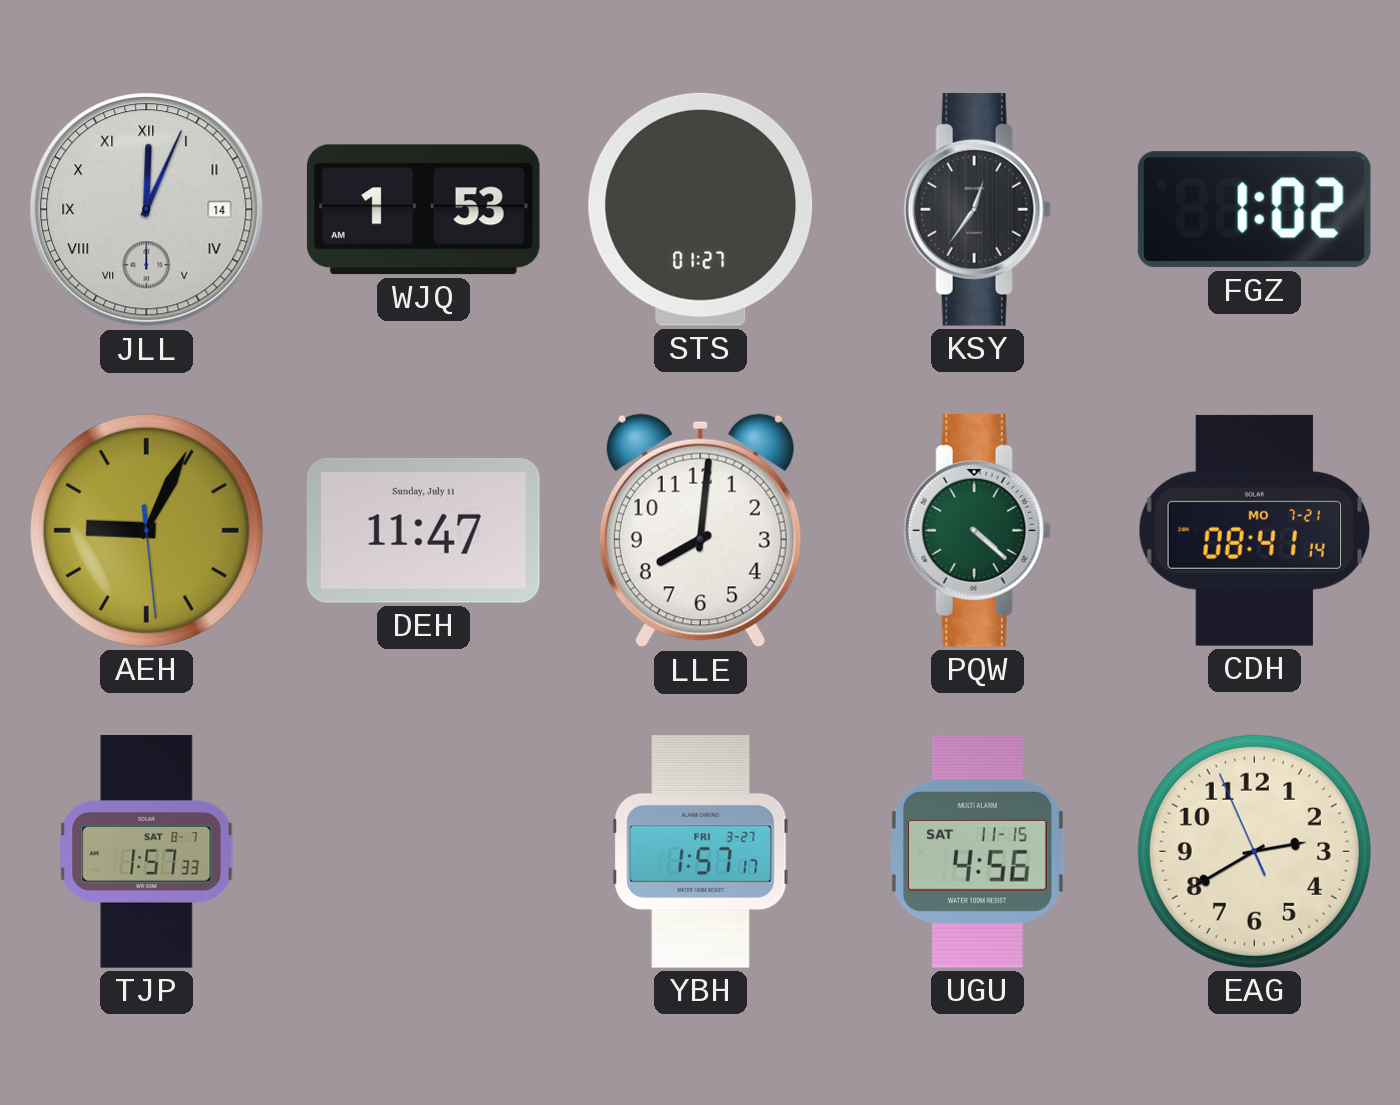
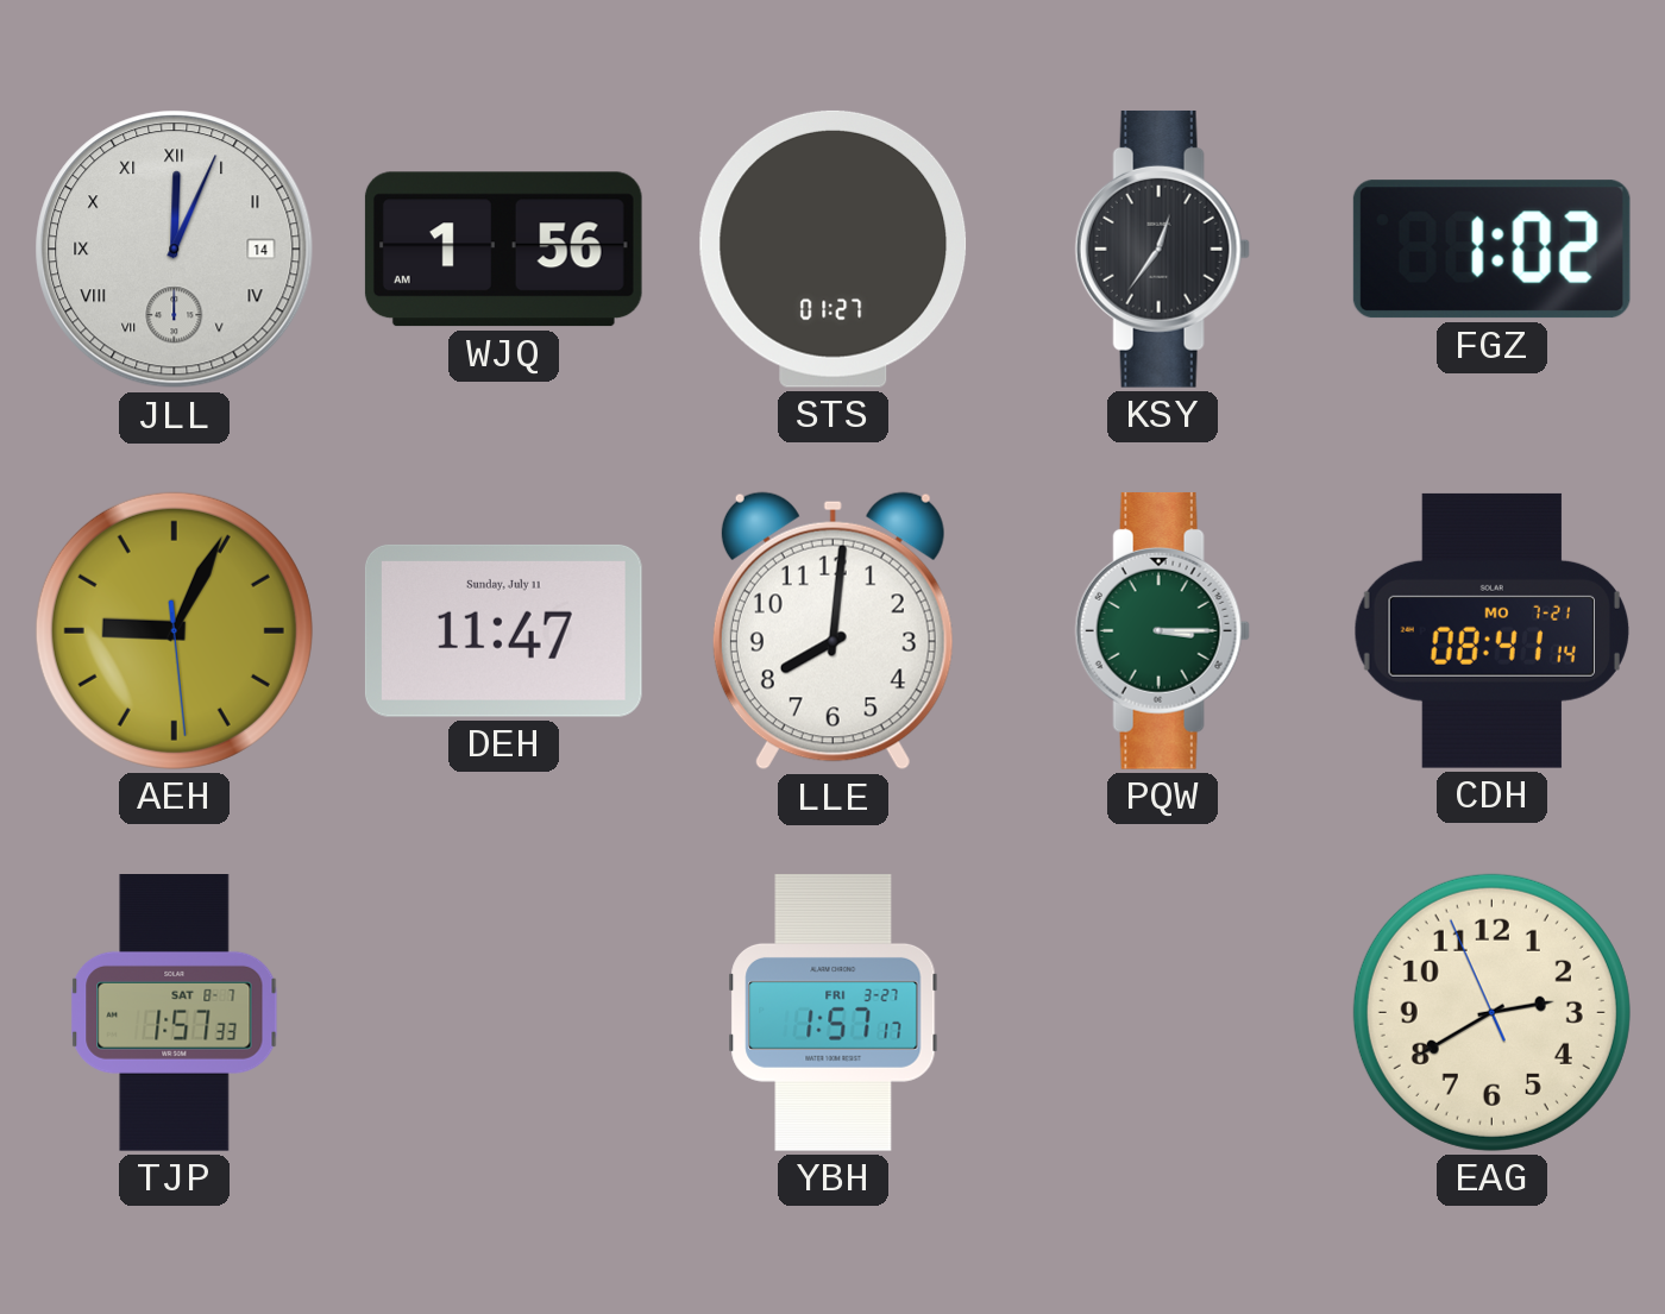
WJQ: 1:53 -> 1:56
PQW: 4:22 -> 3:15
UGU: 4:56 -> none
